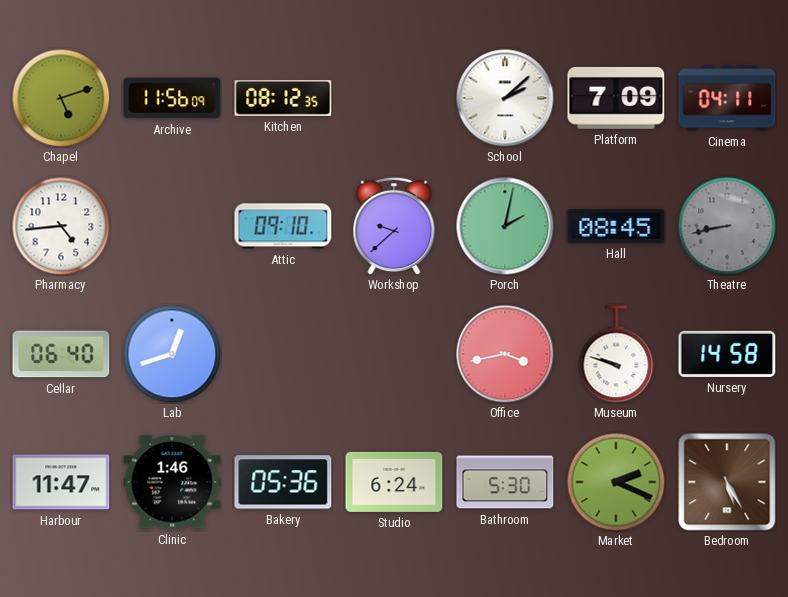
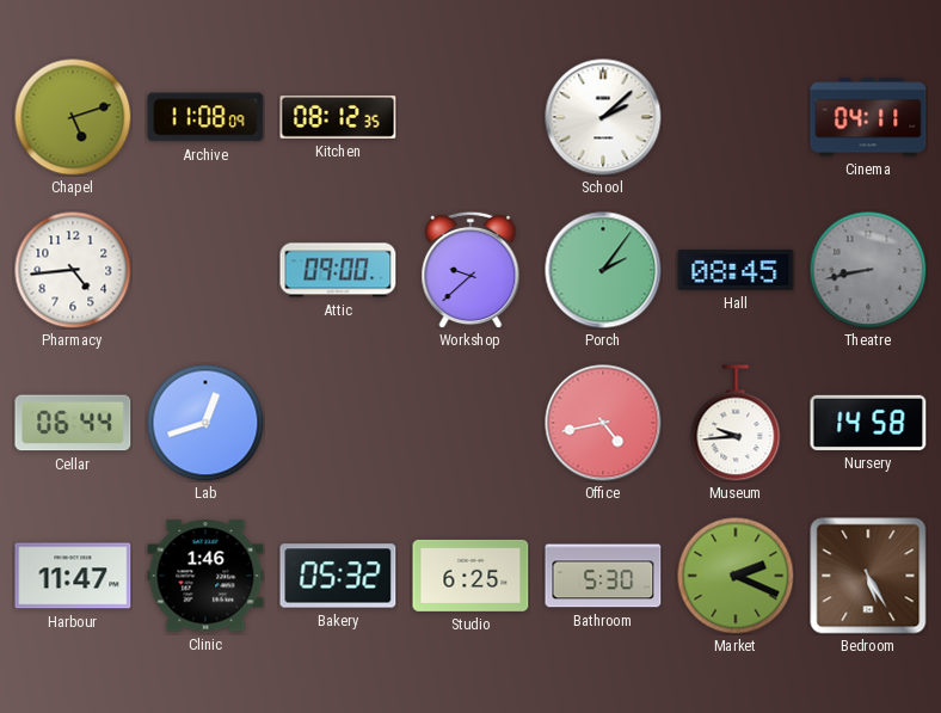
Archive: 11:56 -> 11:08
Platform: 7:09 -> none
Attic: 09:10 -> 09:00
Porch: 2:02 -> 2:06
Cellar: 06:40 -> 06:44
Office: 3:43 -> 4:43
Museum: 9:48 -> 9:44
Bakery: 05:36 -> 05:32
Studio: 6:24 -> 6:25
